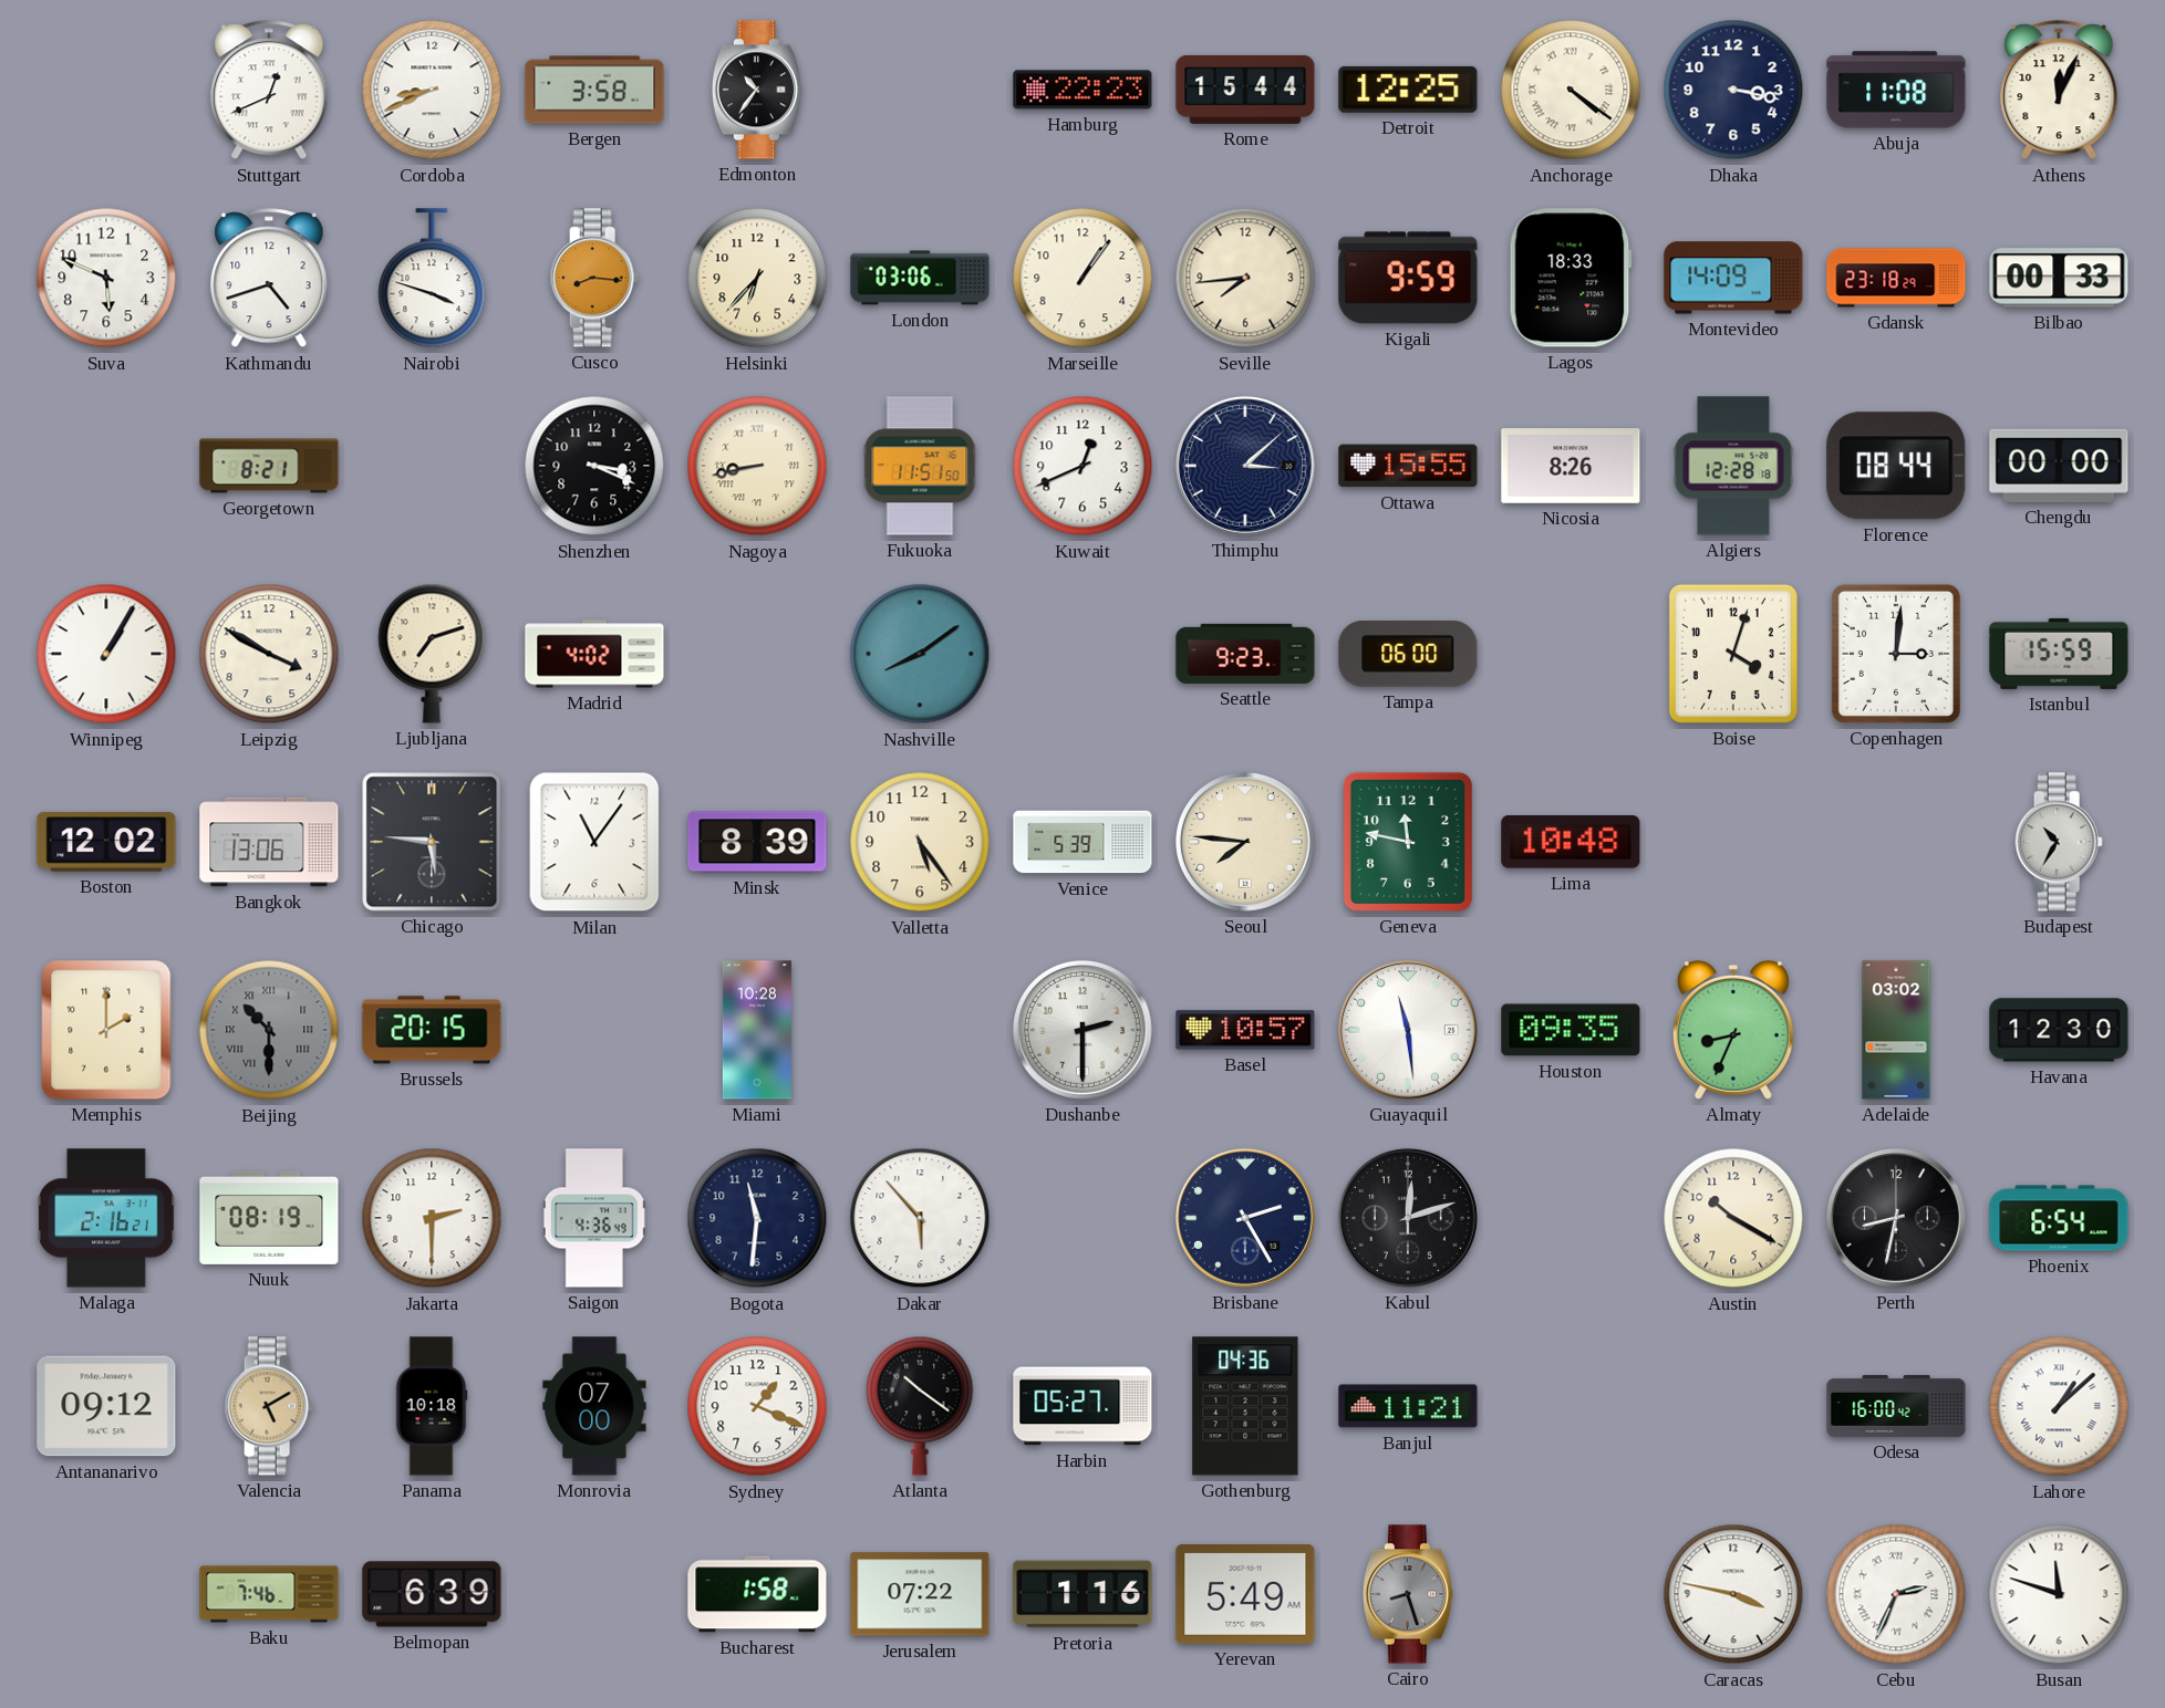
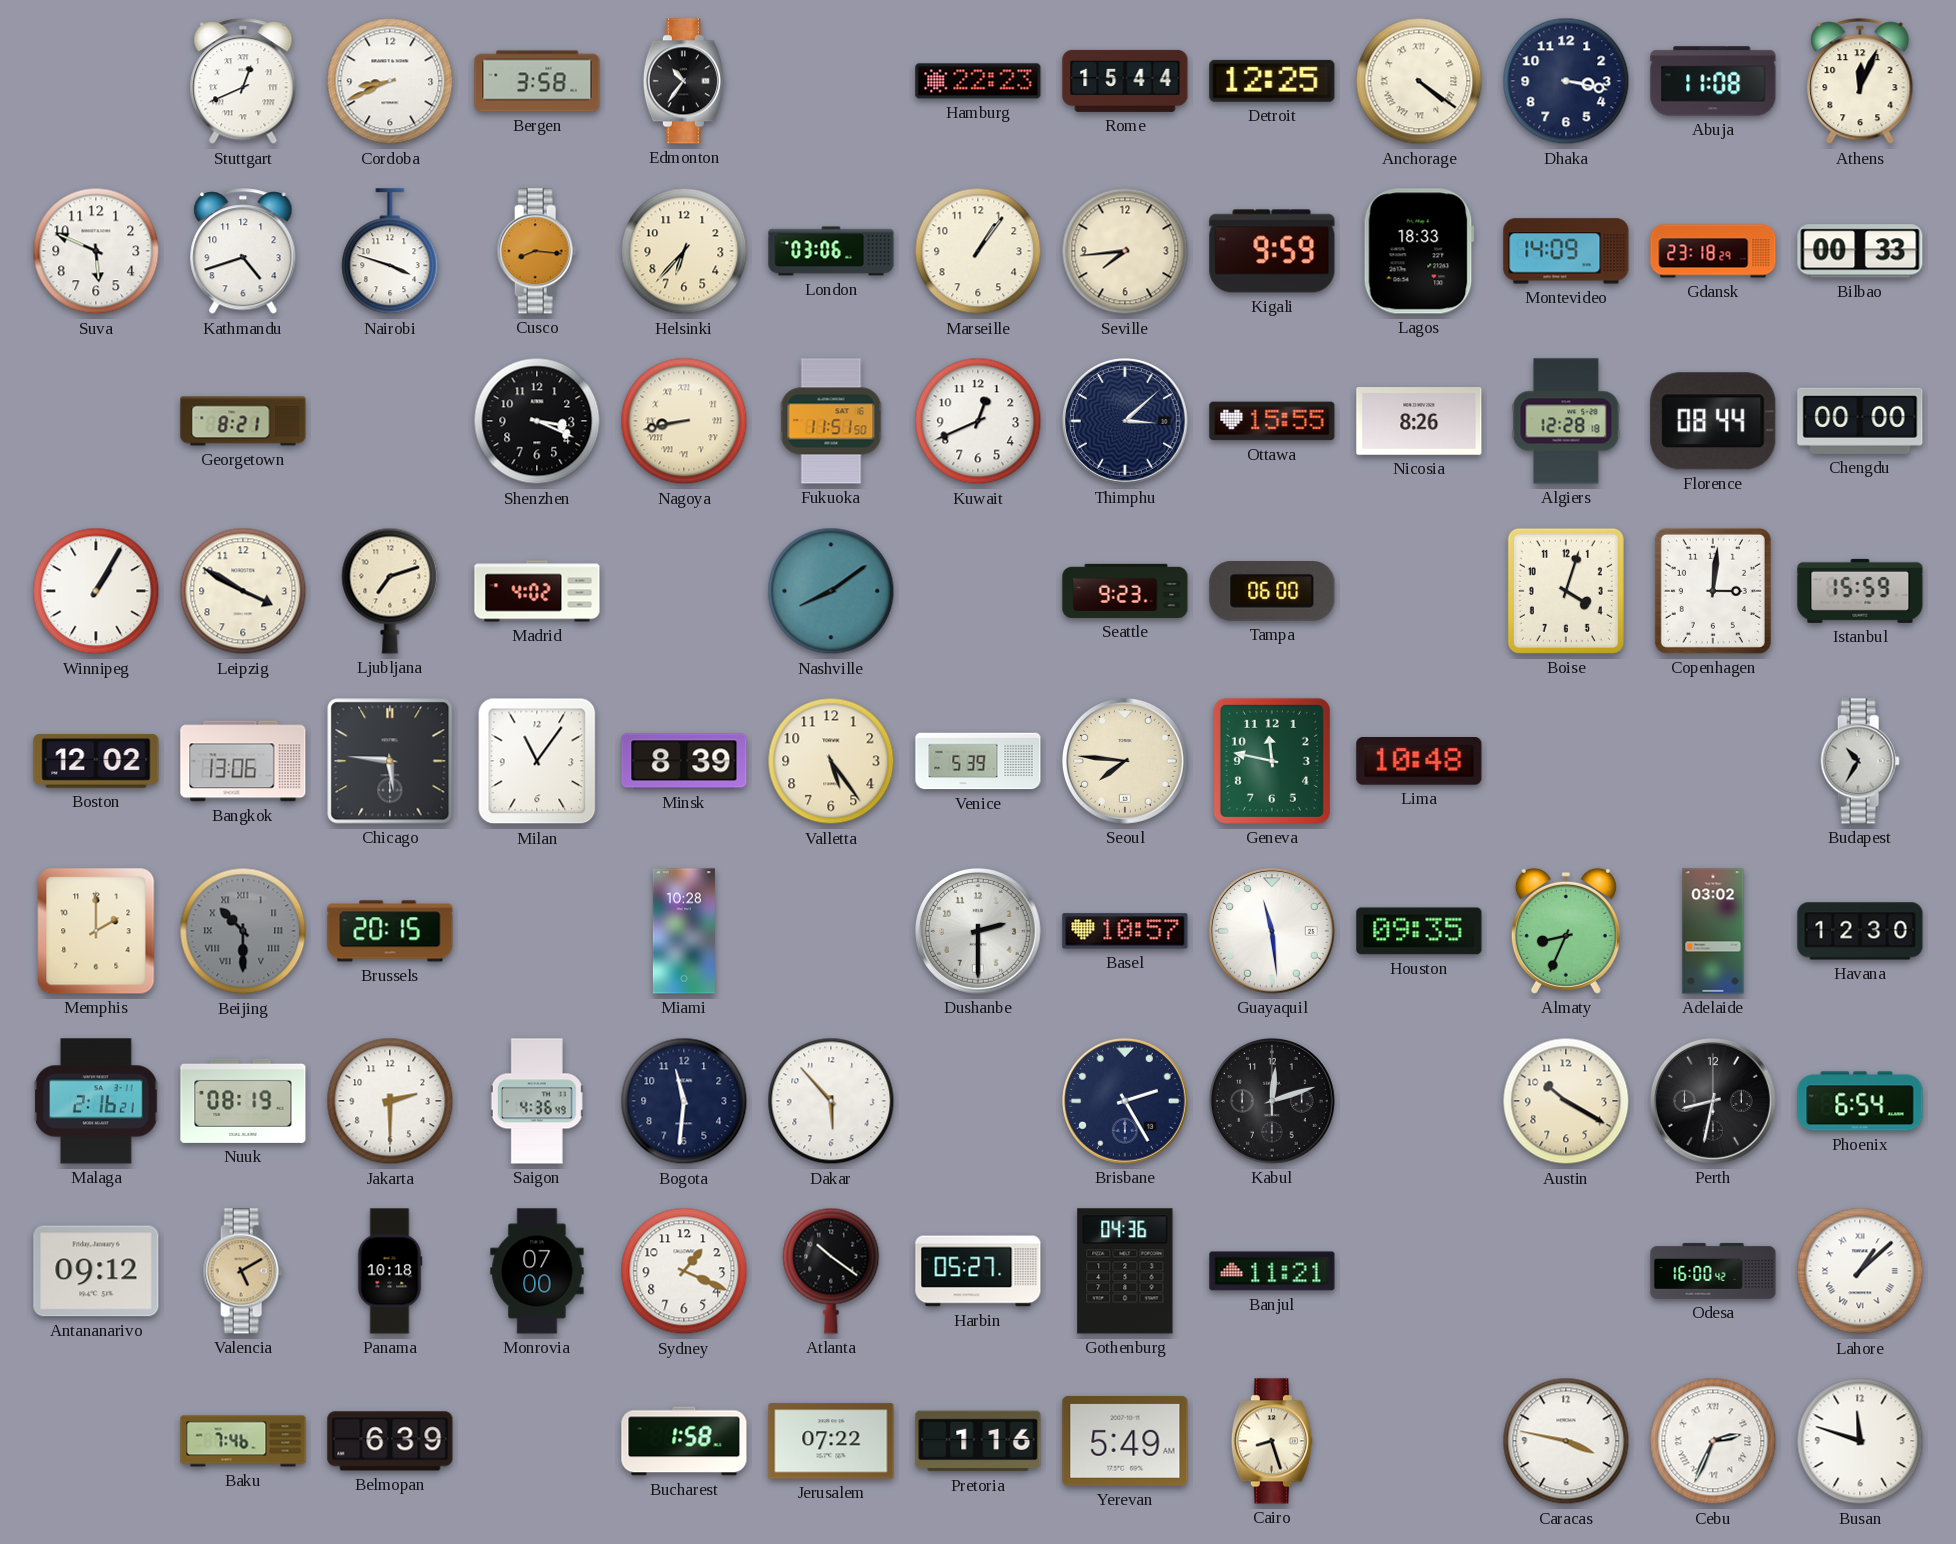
Cairo dial: grey -> cream
